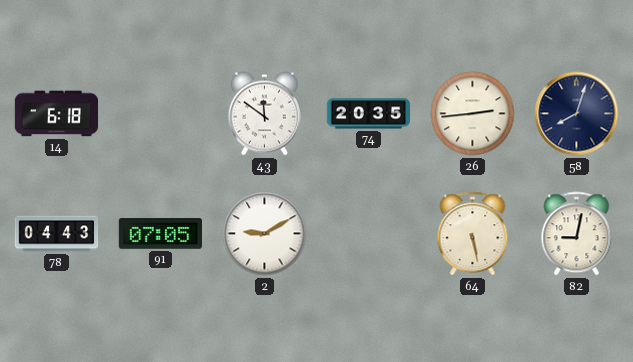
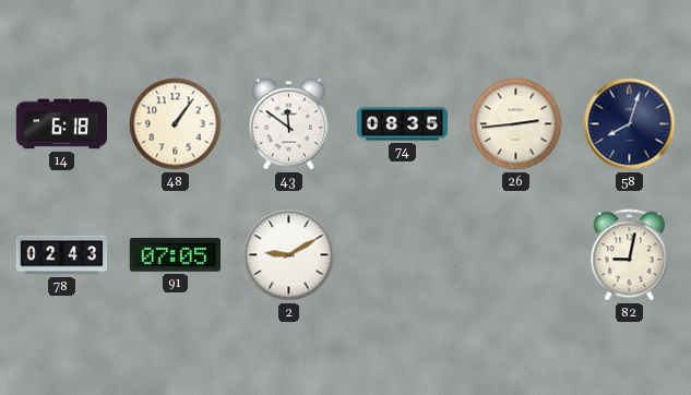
48: none -> 1:06
74: 20:35 -> 08:35
78: 04:43 -> 02:43
64: 5:28 -> none
